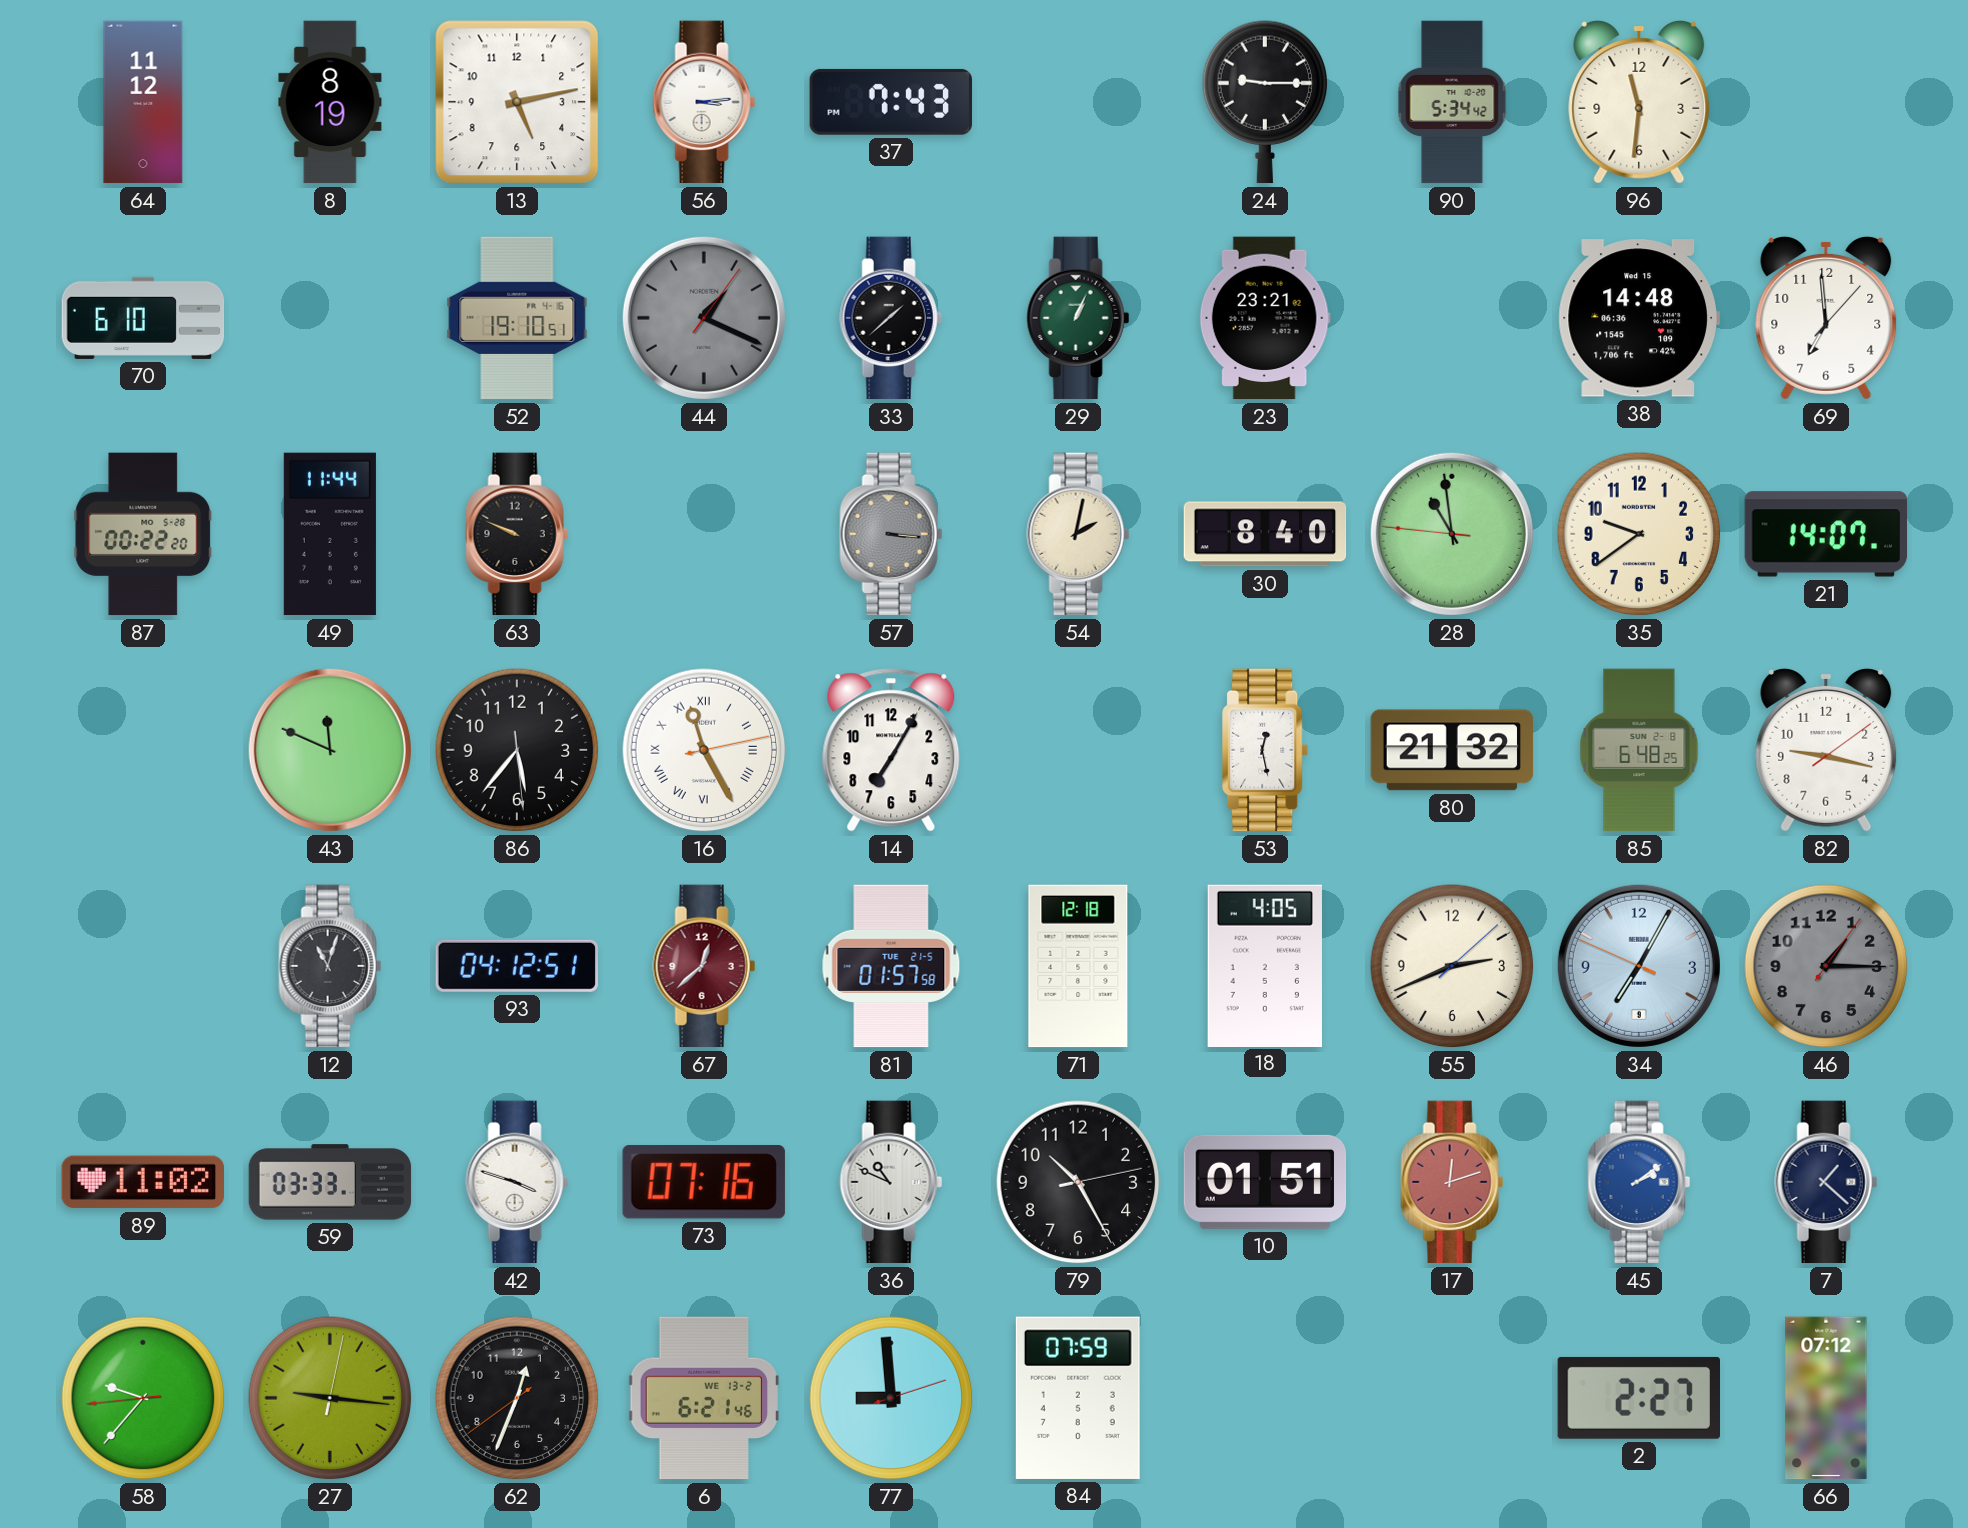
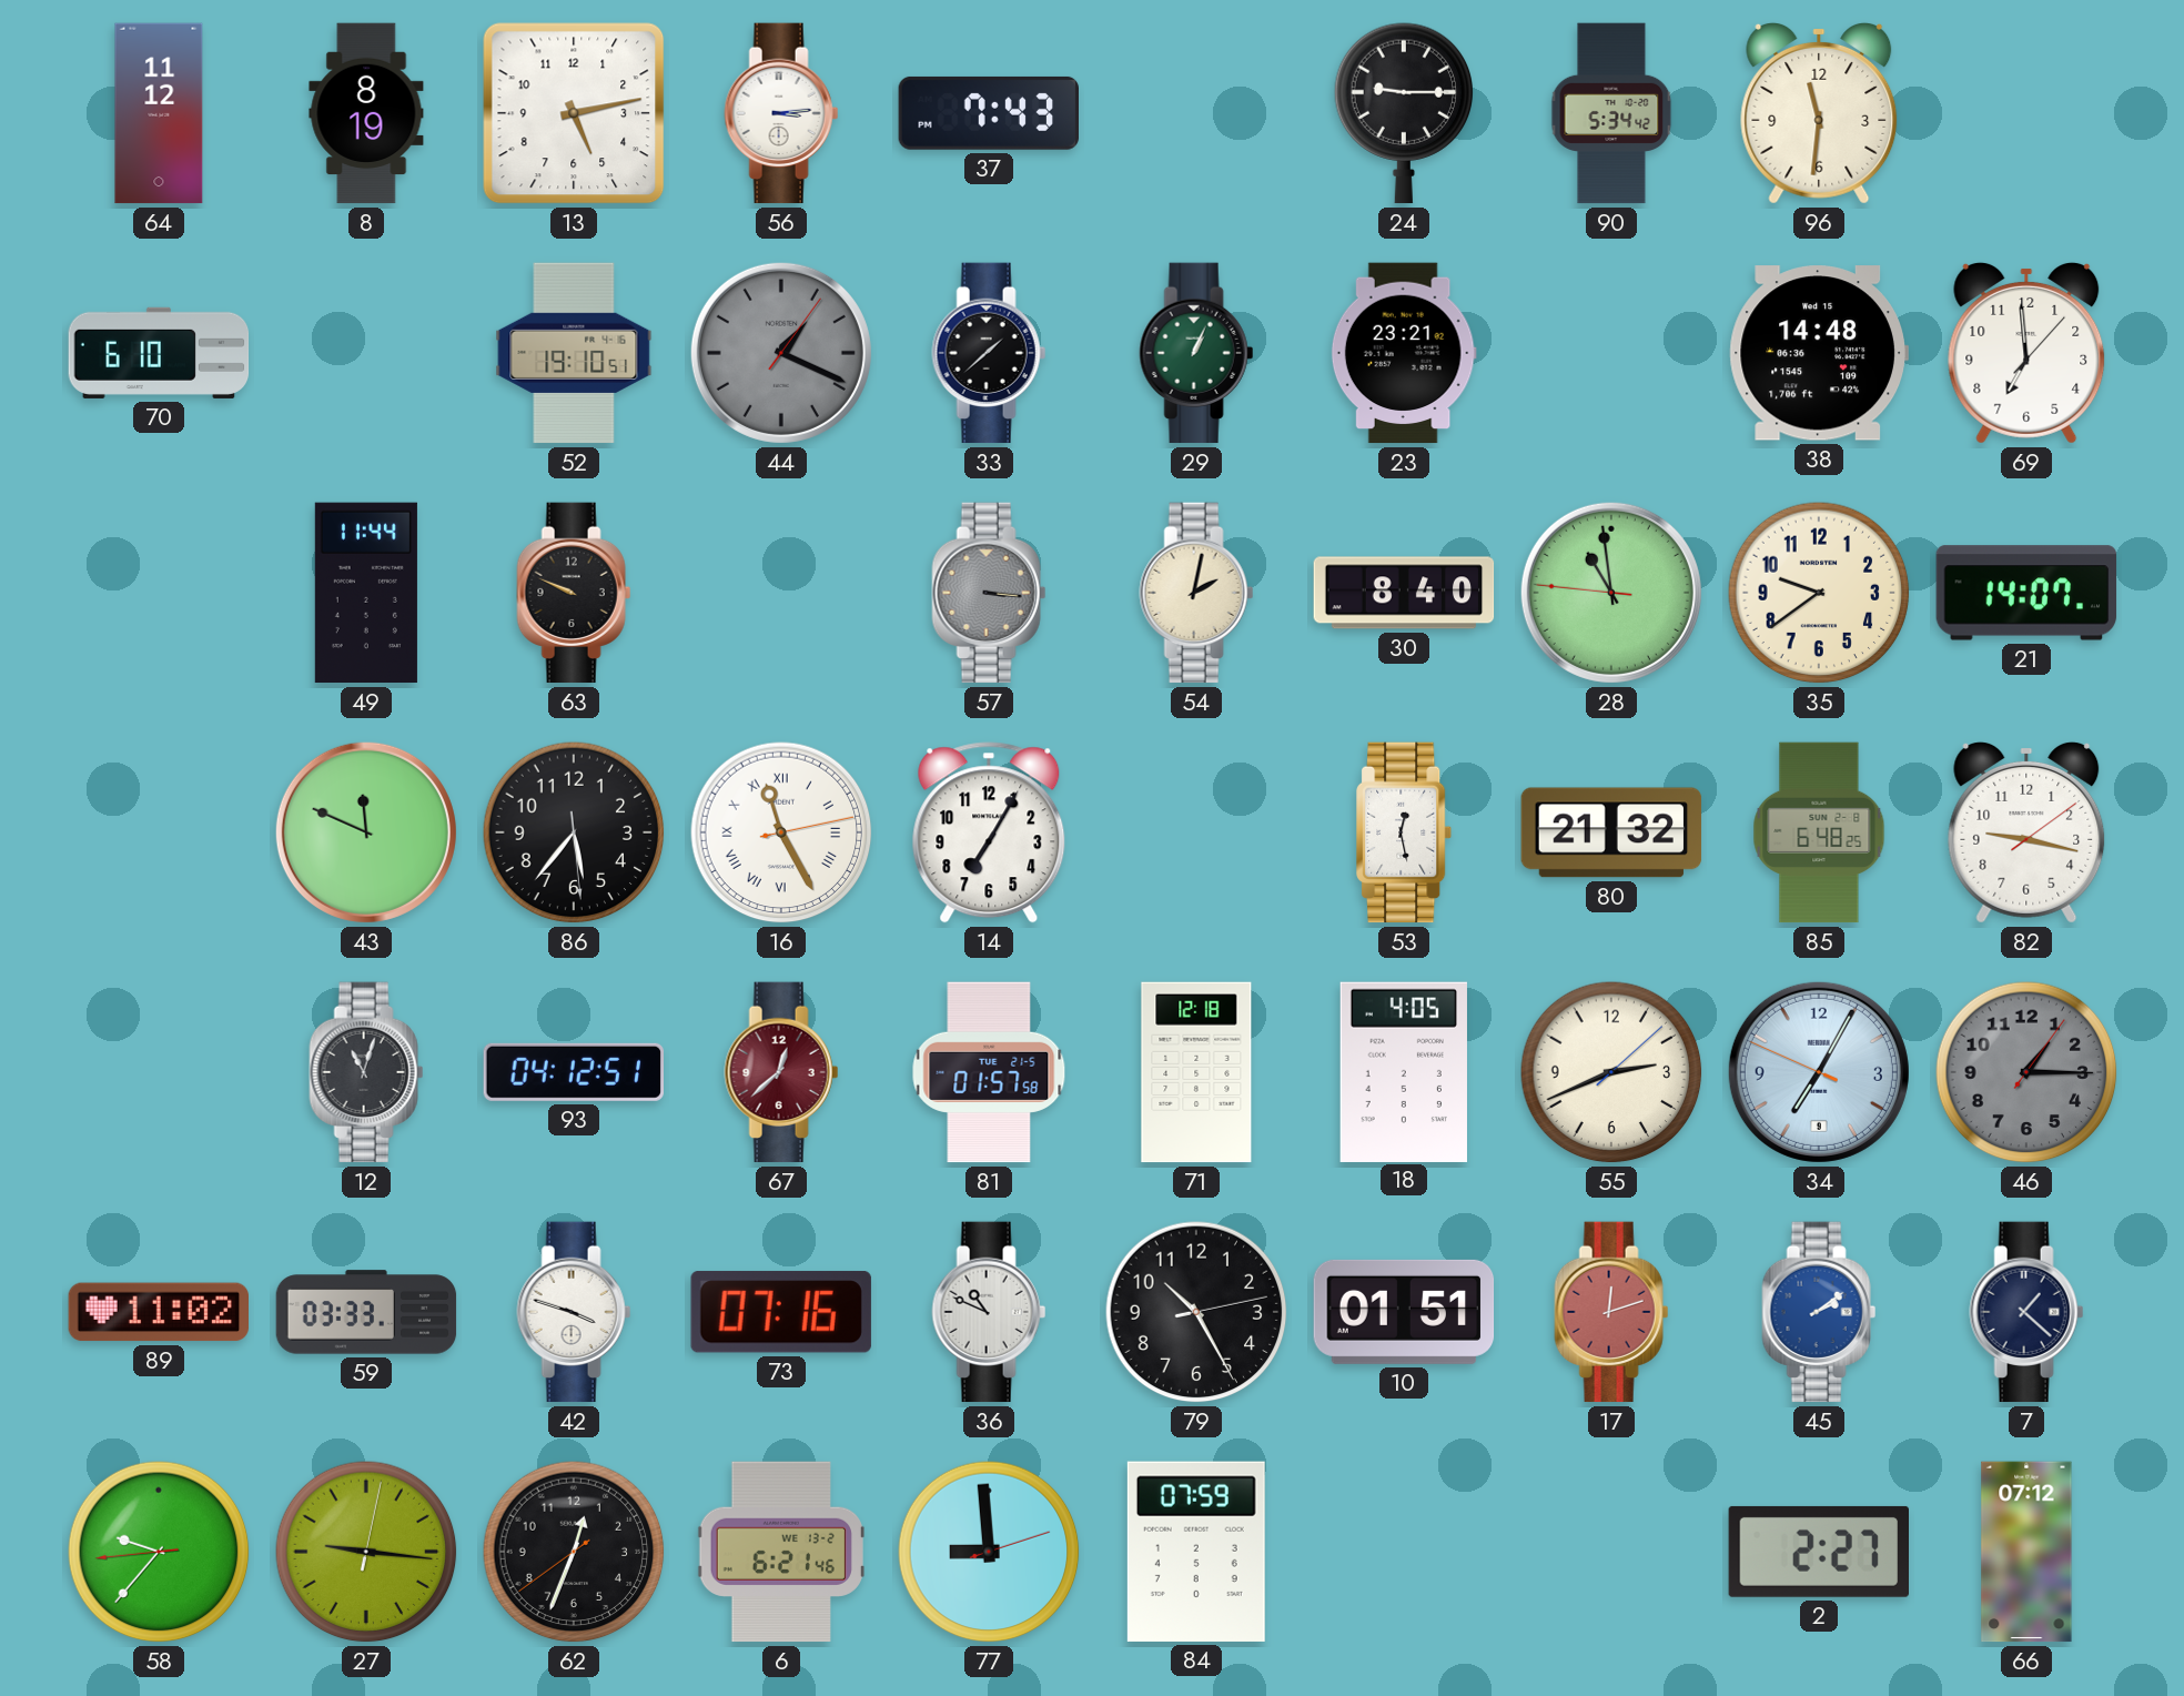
87: 00:22 -> none
